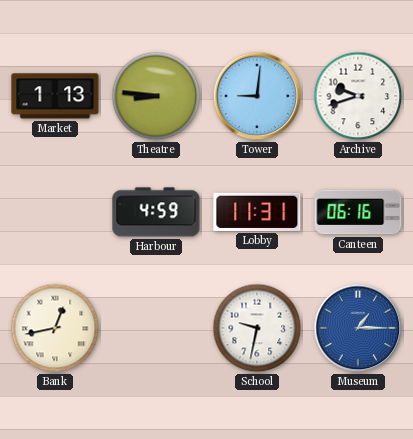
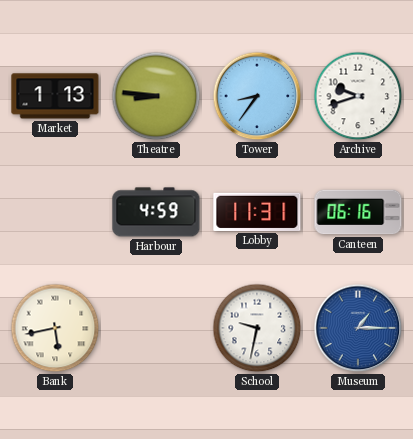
Tower: 9:01 -> 8:36
Bank: 12:43 -> 5:43
